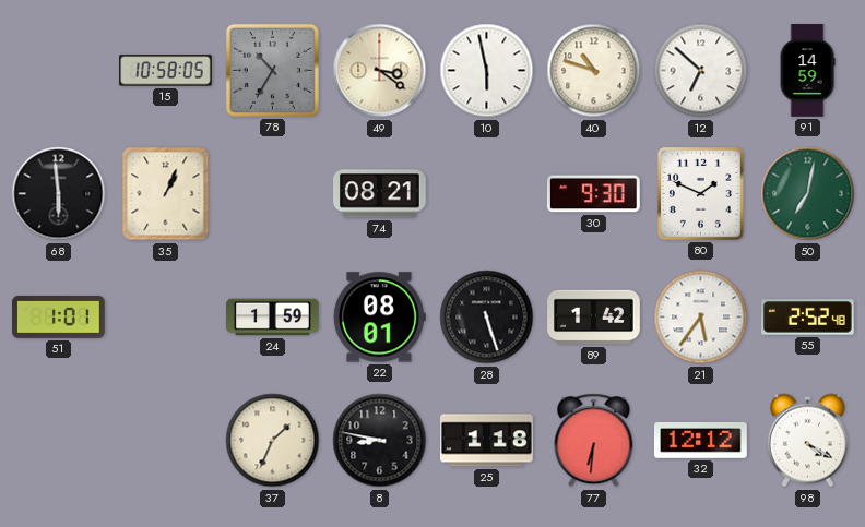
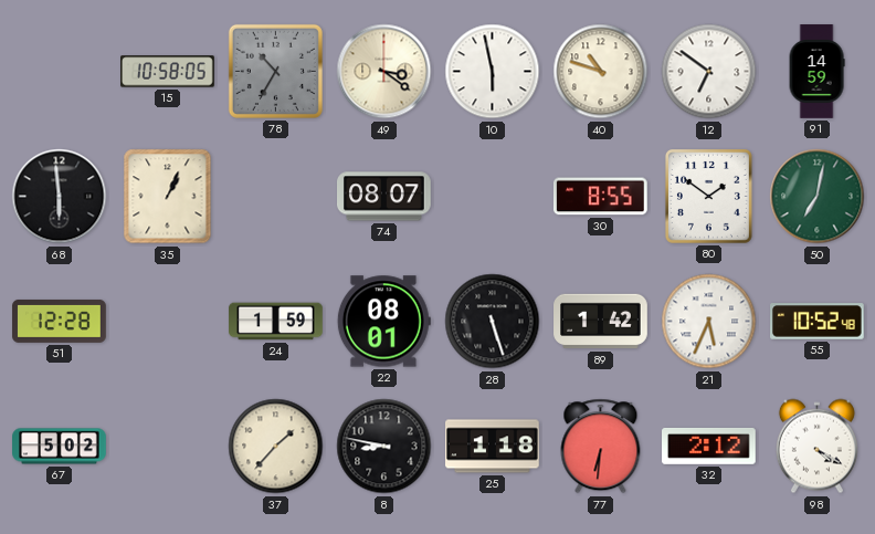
12: 6:52 -> 6:51
74: 08:21 -> 08:07
30: 9:30 -> 8:55
80: 1:49 -> 1:51
51: 1:01 -> 12:28
21: 5:36 -> 5:34
55: 2:52 -> 10:52
67: none -> 5:02
37: 1:34 -> 1:37
32: 12:12 -> 2:12
